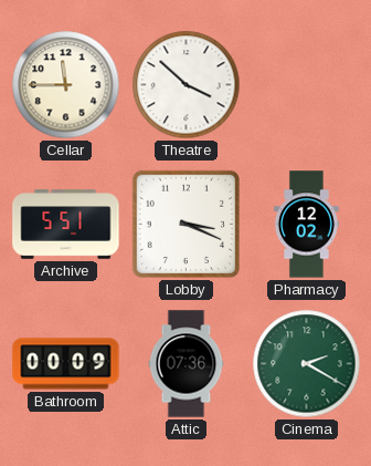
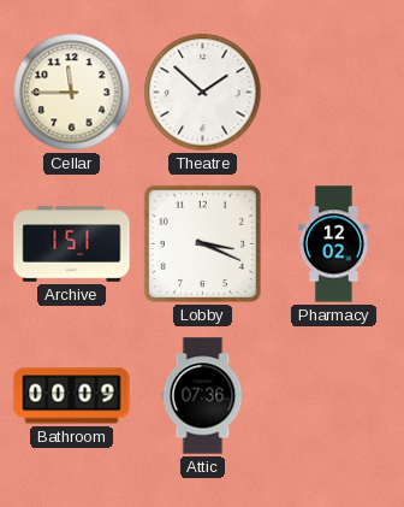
Theatre: 3:52 -> 1:52
Archive: 5:51 -> 1:51
Cinema: 2:20 -> none
